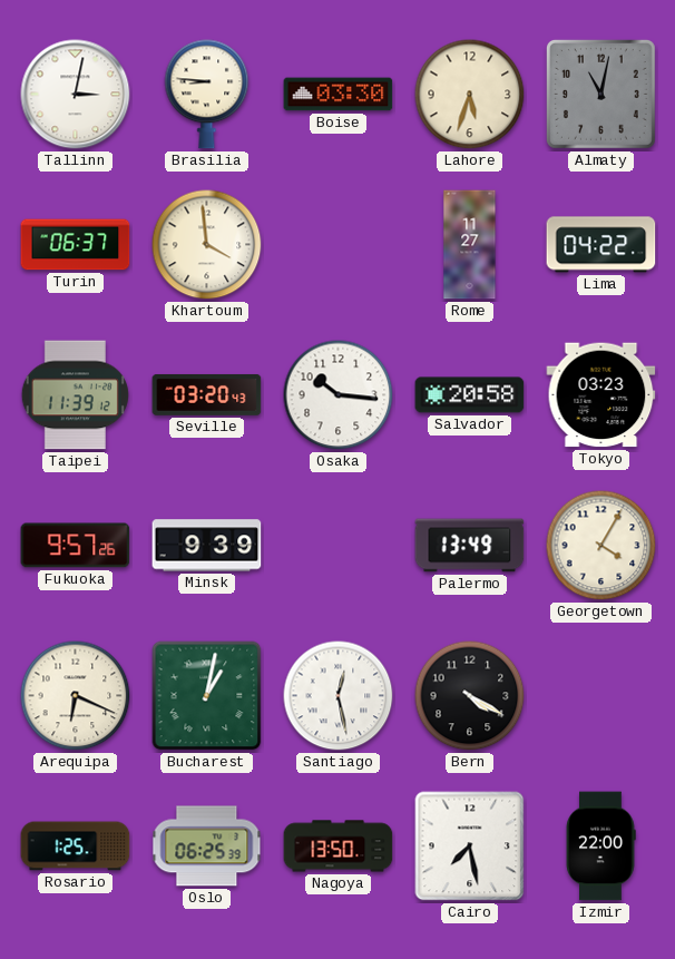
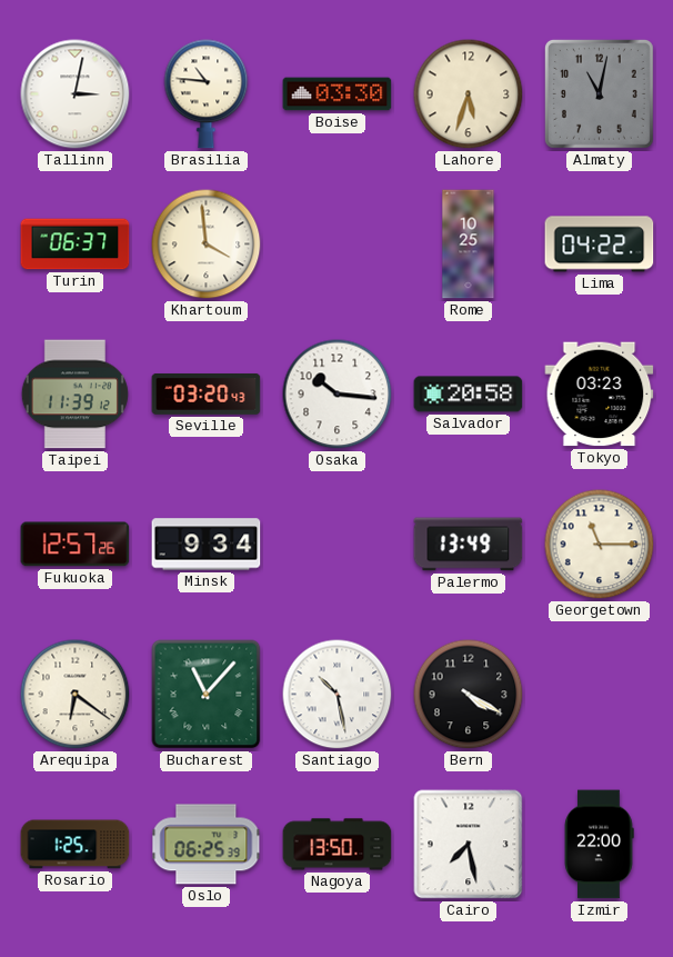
Brasilia: 8:46 -> 10:46
Rome: 11:27 -> 10:25
Fukuoka: 9:57 -> 12:57
Minsk: 9:39 -> 9:34
Georgetown: 4:05 -> 11:15
Arequipa: 6:19 -> 6:21
Bucharest: 1:02 -> 11:07
Santiago: 12:28 -> 10:28
